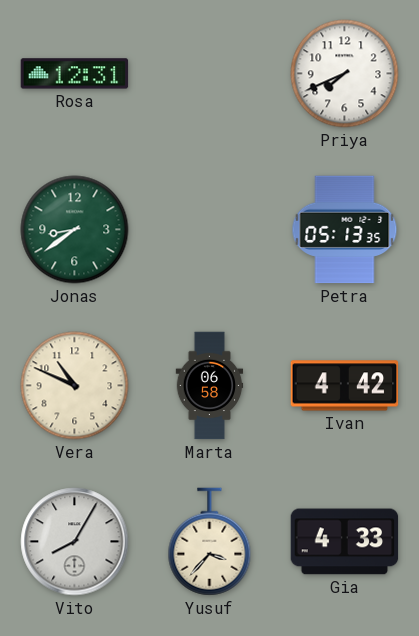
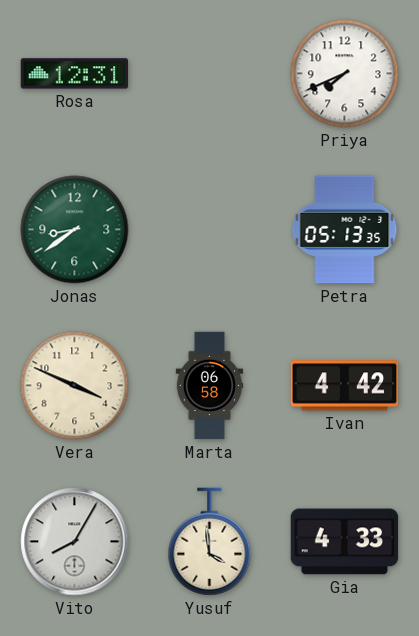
Vera: 10:49 -> 3:49
Yusuf: 3:37 -> 3:59
